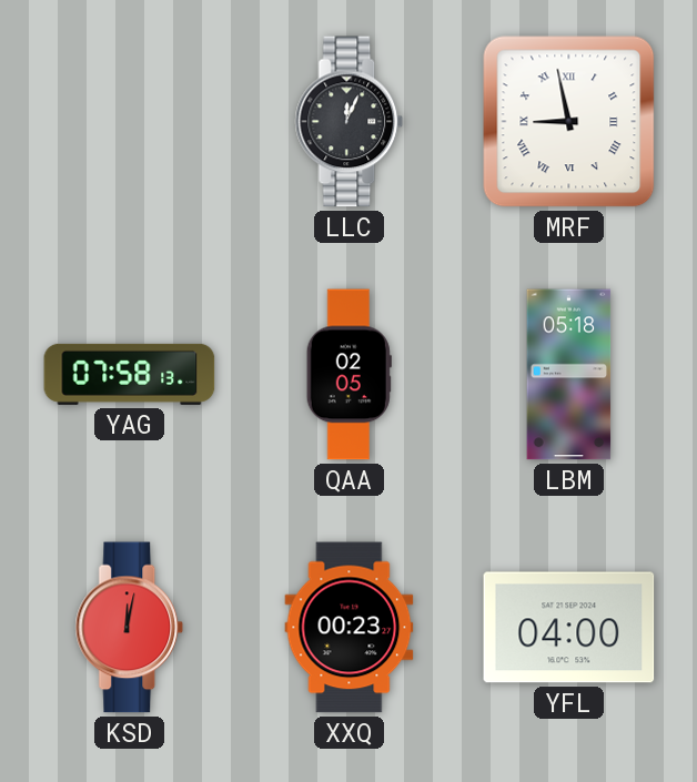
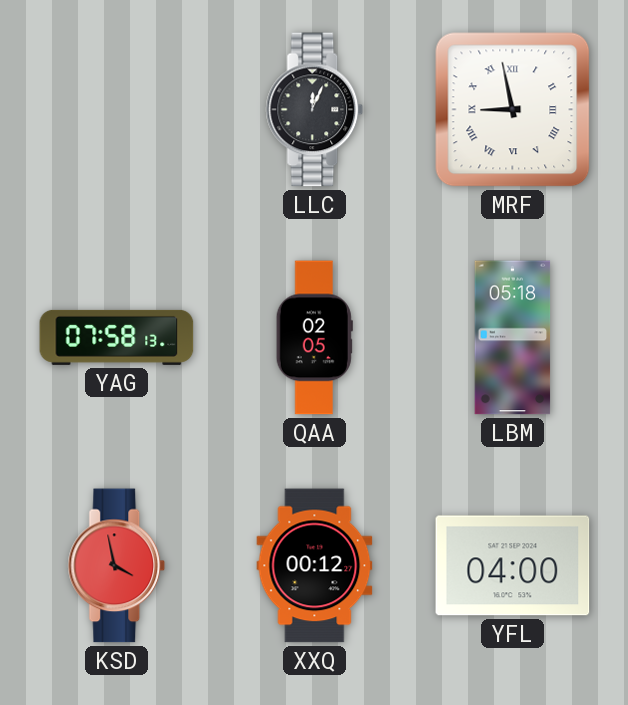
KSD: 12:02 -> 3:58
XXQ: 00:23 -> 00:12
